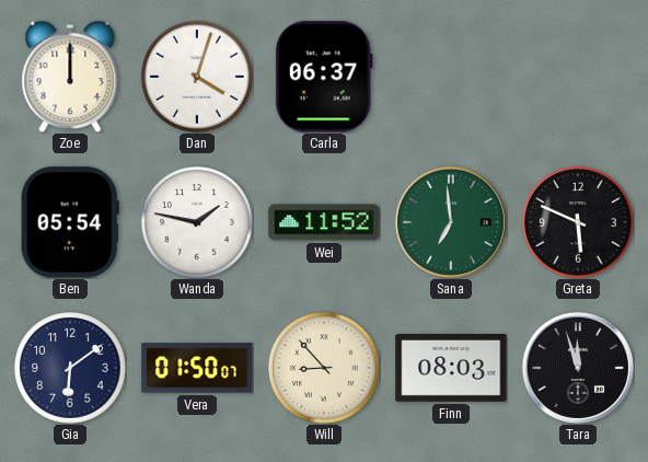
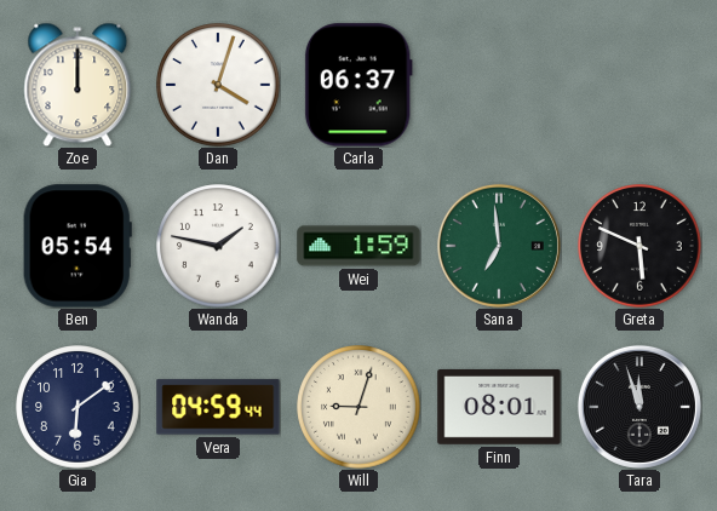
Wei: 11:52 -> 1:59
Vera: 01:50 -> 04:59
Will: 8:53 -> 9:03
Finn: 08:03 -> 08:01
